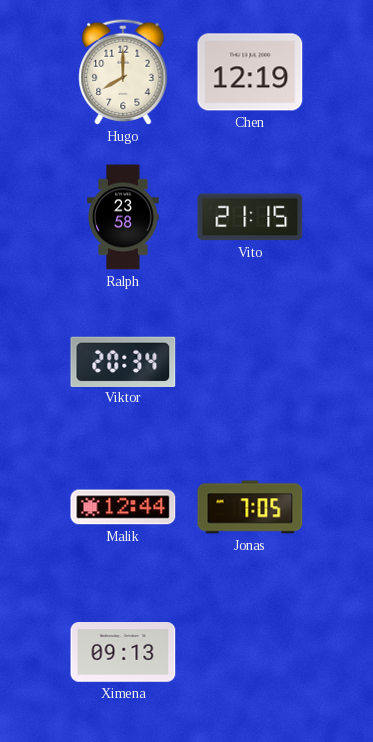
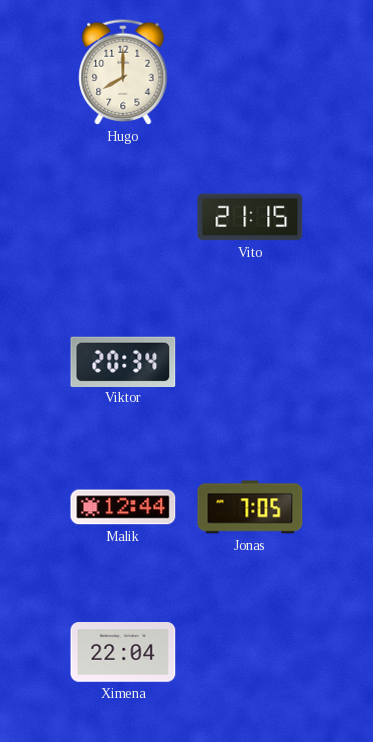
Chen: 12:19 -> none
Ralph: 23:58 -> none
Ximena: 09:13 -> 22:04
